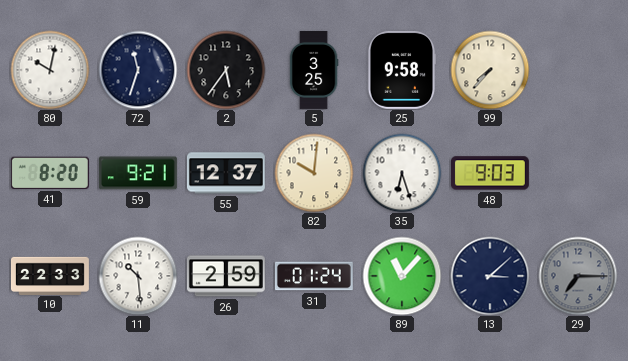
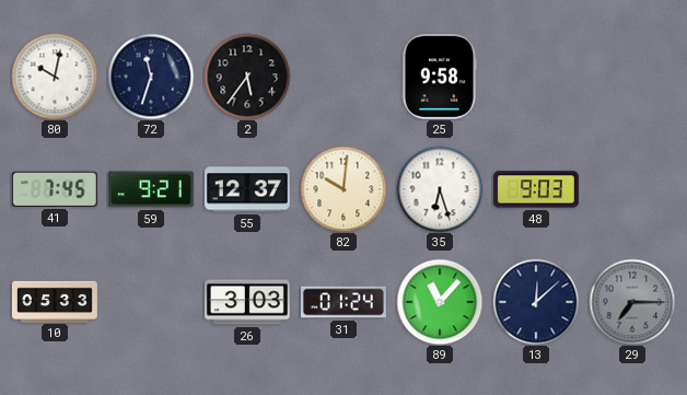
5: 3:25 -> none
99: 7:37 -> none
41: 8:20 -> 7:45
10: 22:33 -> 05:33
11: 10:29 -> none
26: 2:59 -> 3:03
13: 3:08 -> 12:08
